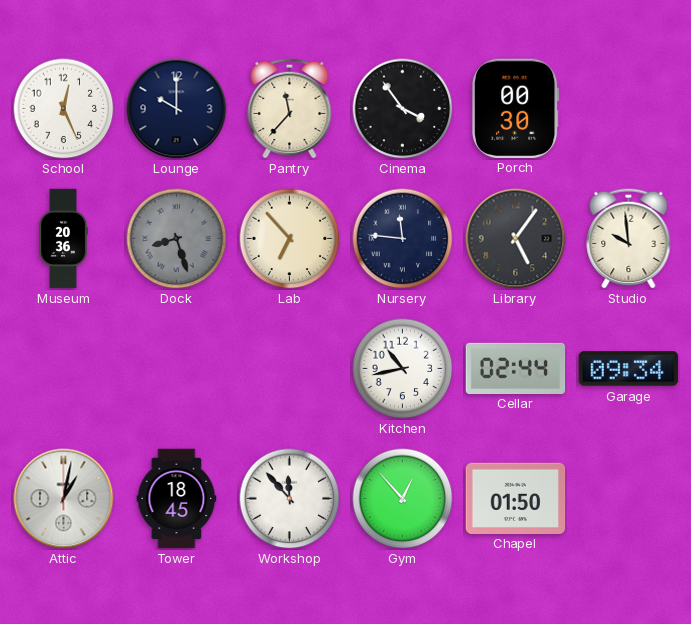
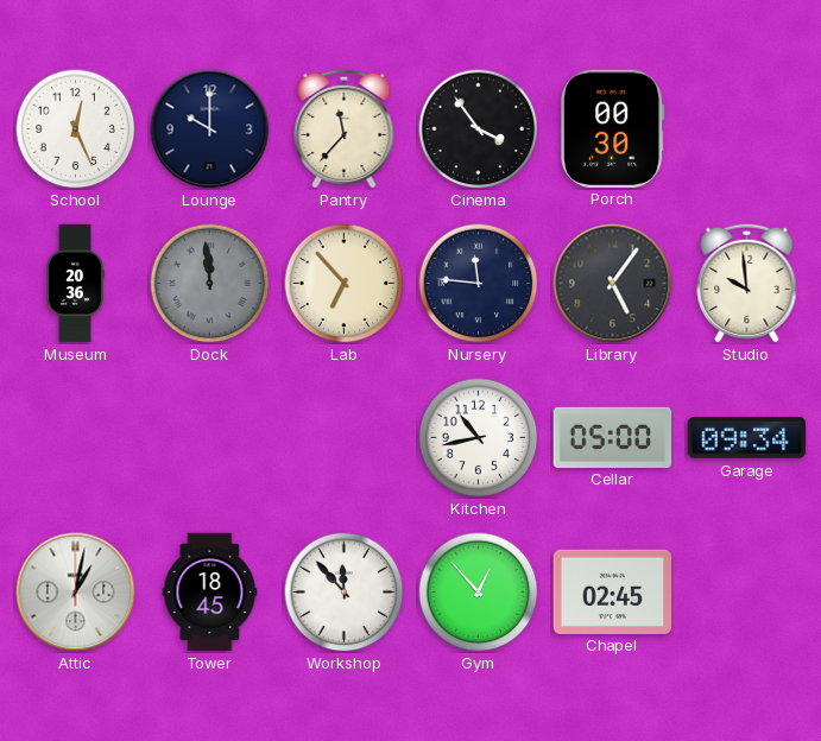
Dock: 8:27 -> 11:59
Cellar: 02:44 -> 05:00
Chapel: 01:50 -> 02:45
